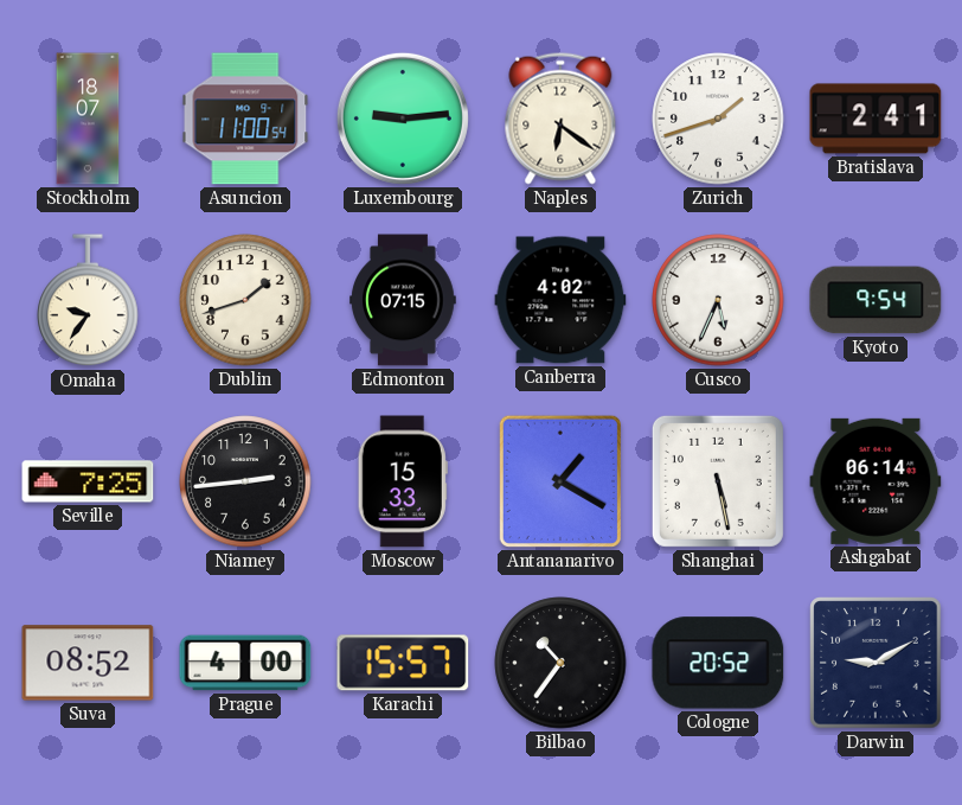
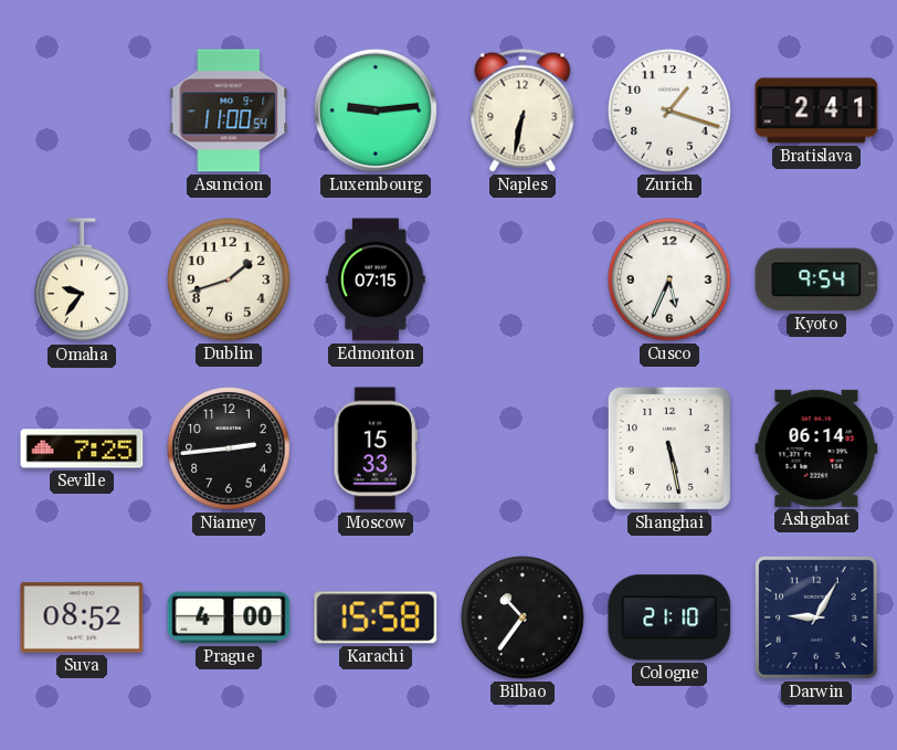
Stockholm: 18:07 -> none
Naples: 6:21 -> 6:32
Zurich: 1:42 -> 1:18
Canberra: 4:02 -> none
Antananarivo: 1:20 -> none
Karachi: 15:57 -> 15:58
Cologne: 20:52 -> 21:10
Darwin: 9:10 -> 9:05
